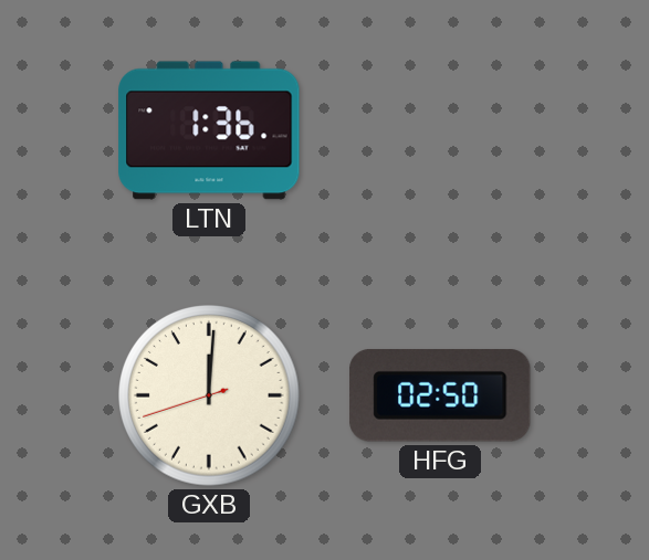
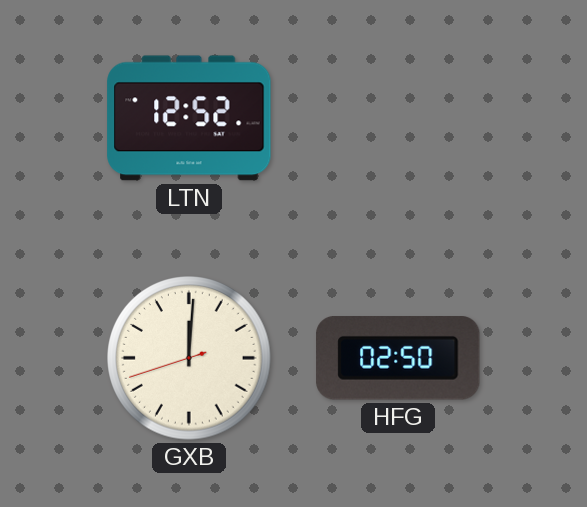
LTN: 1:36 -> 12:52
